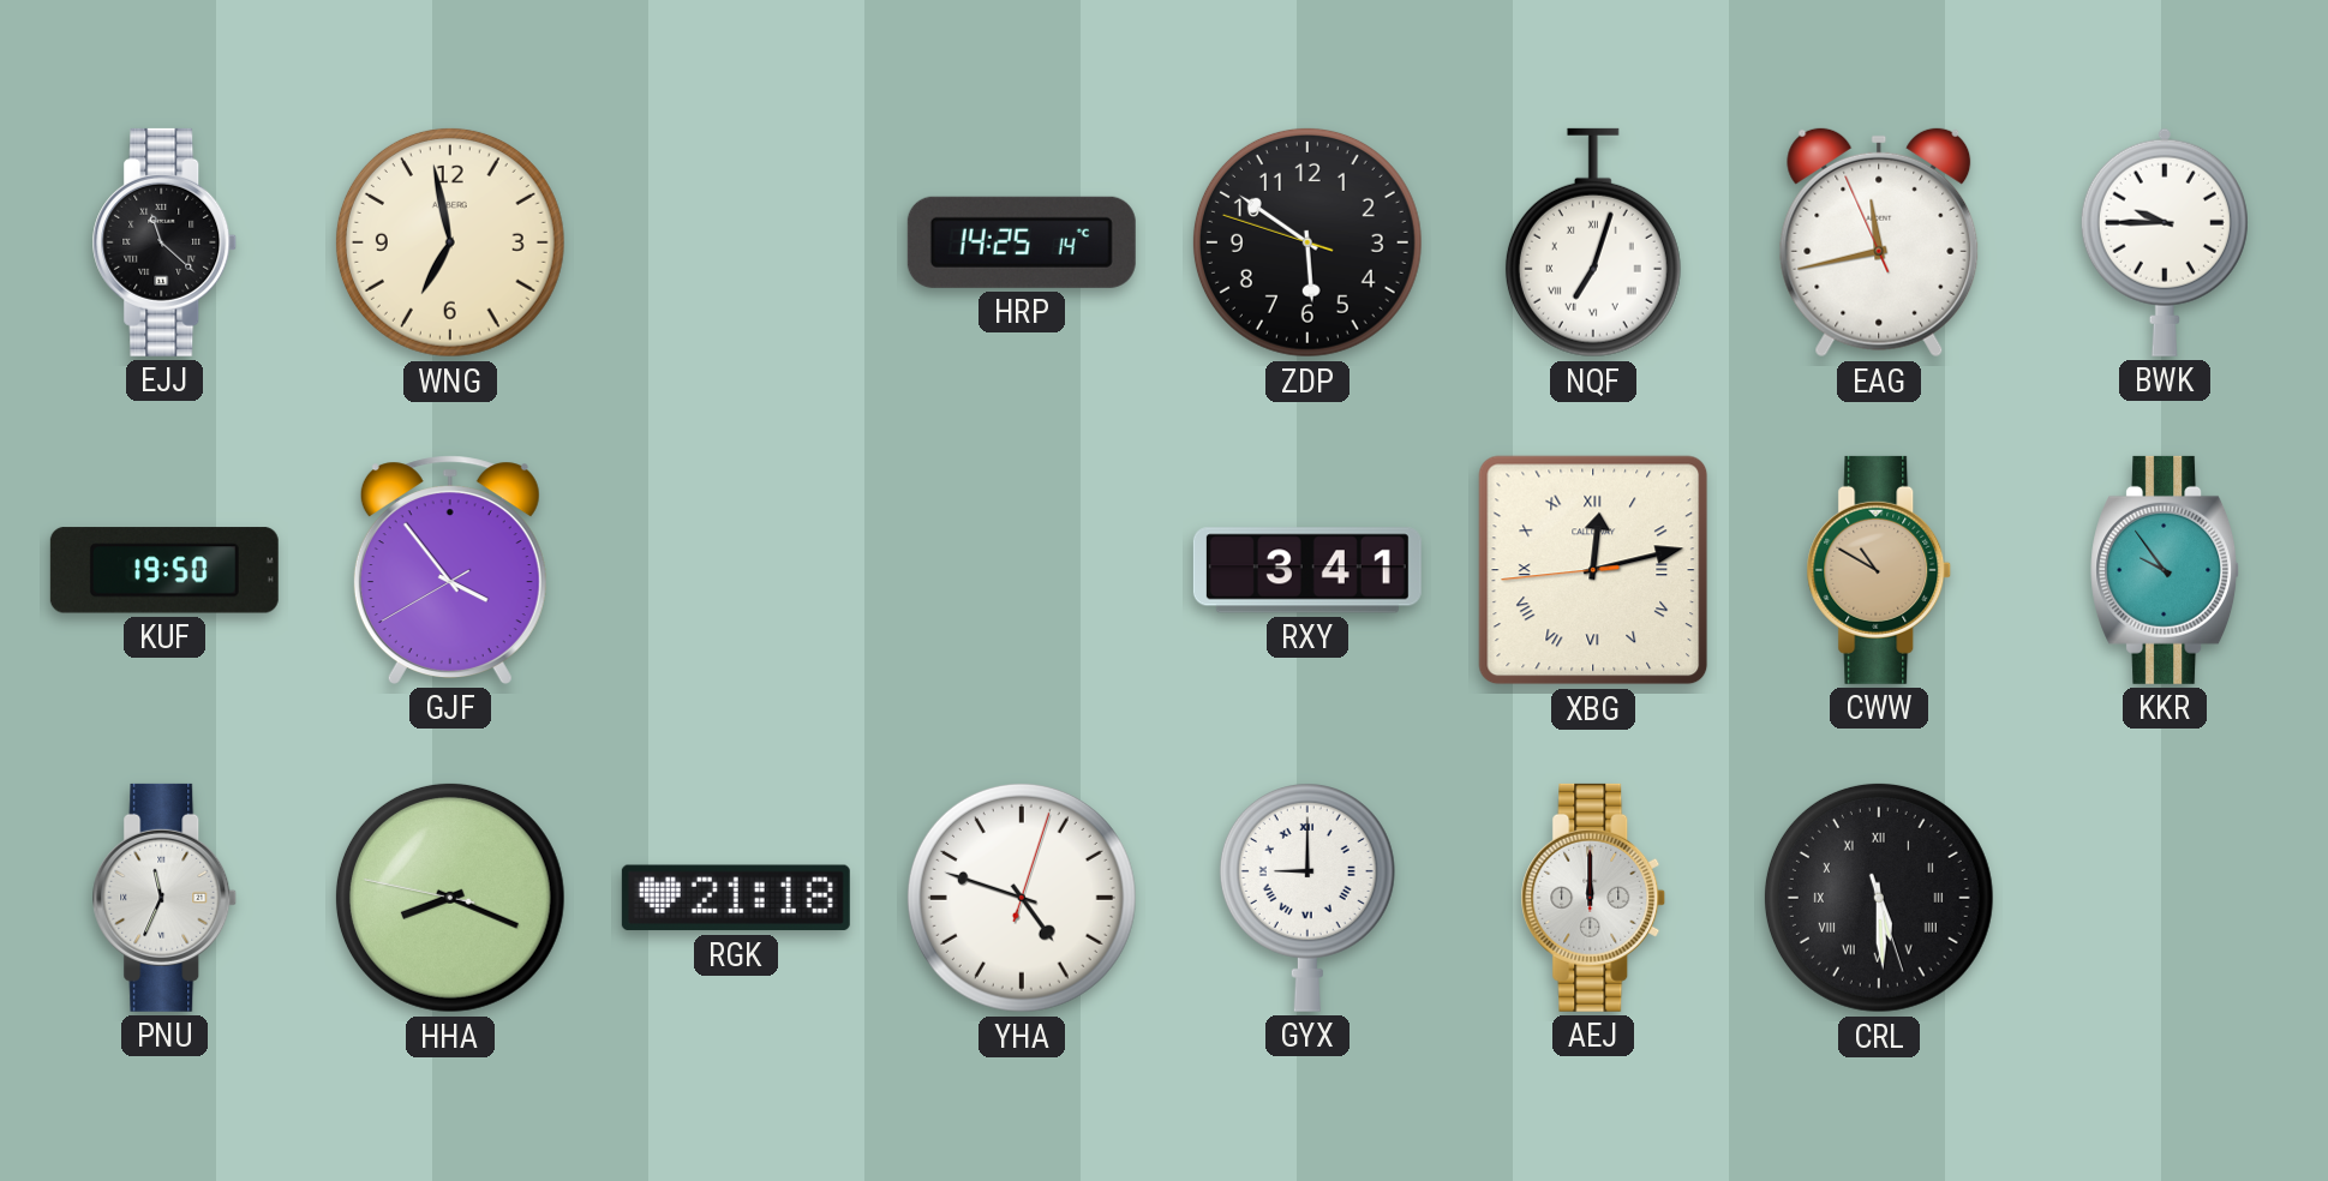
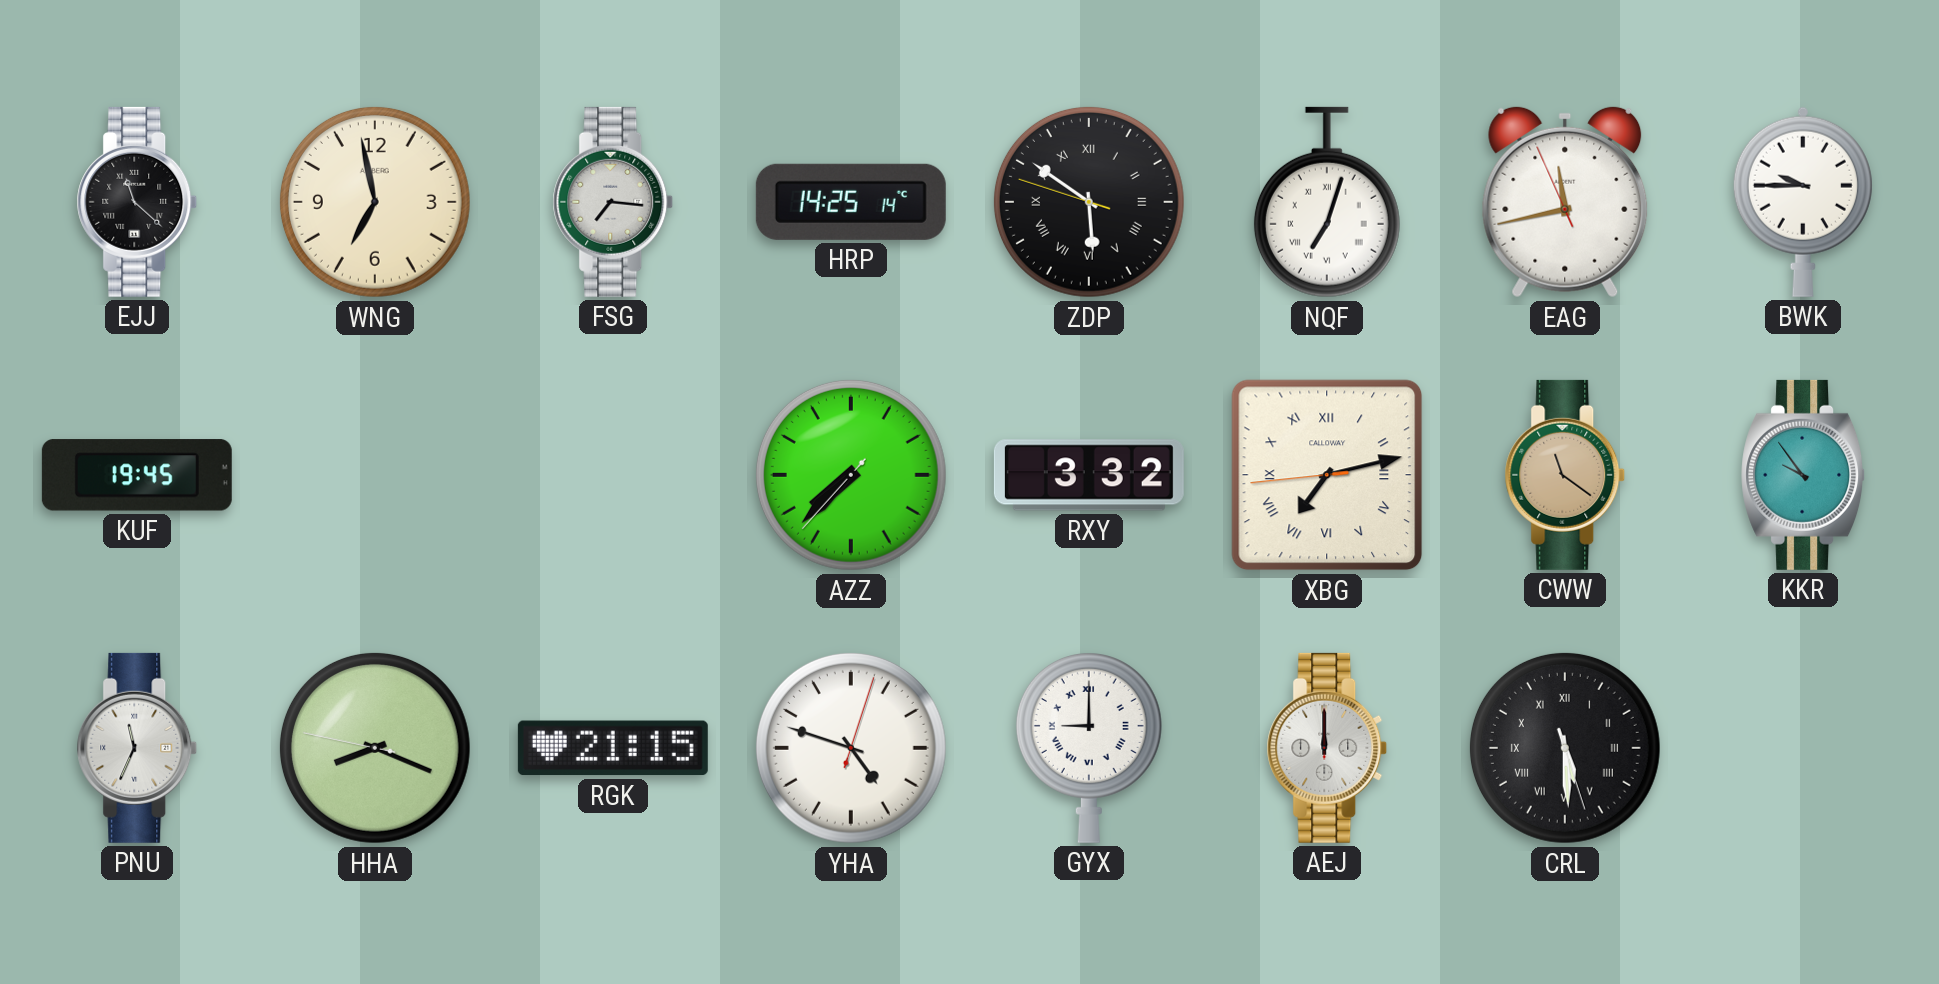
FSG: none -> 7:16
ZDP numerals: Arabic -> Roman
KUF: 19:50 -> 19:45
GJF: 3:53 -> none
AZZ: none -> 7:37
RXY: 3:41 -> 3:32
XBG: 12:12 -> 7:12
CWW: 10:50 -> 11:21
RGK: 21:18 -> 21:15
